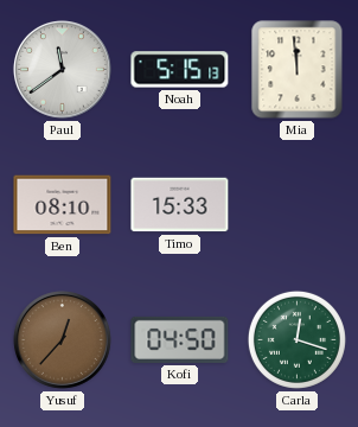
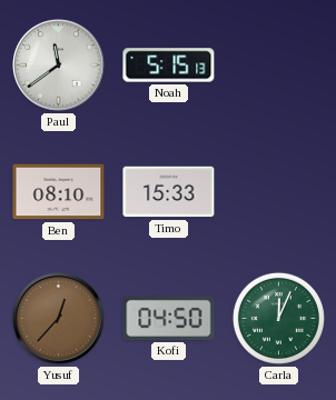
Mia: 11:59 -> none
Carla: 12:18 -> 12:04
